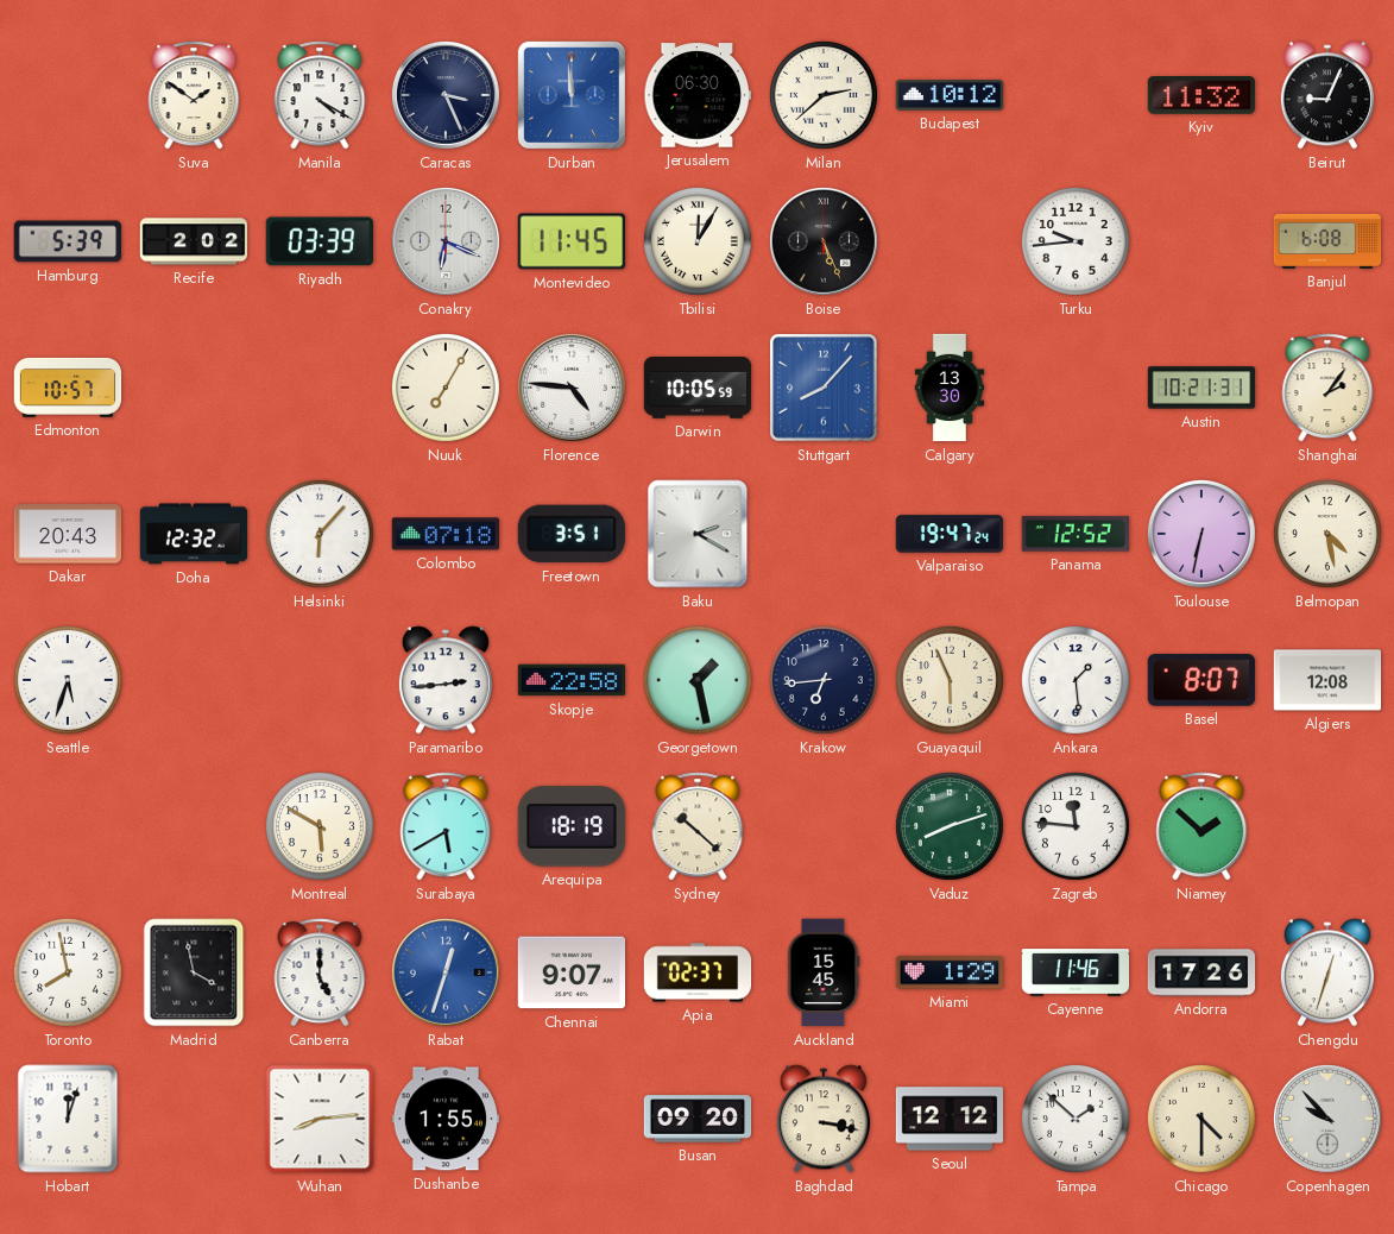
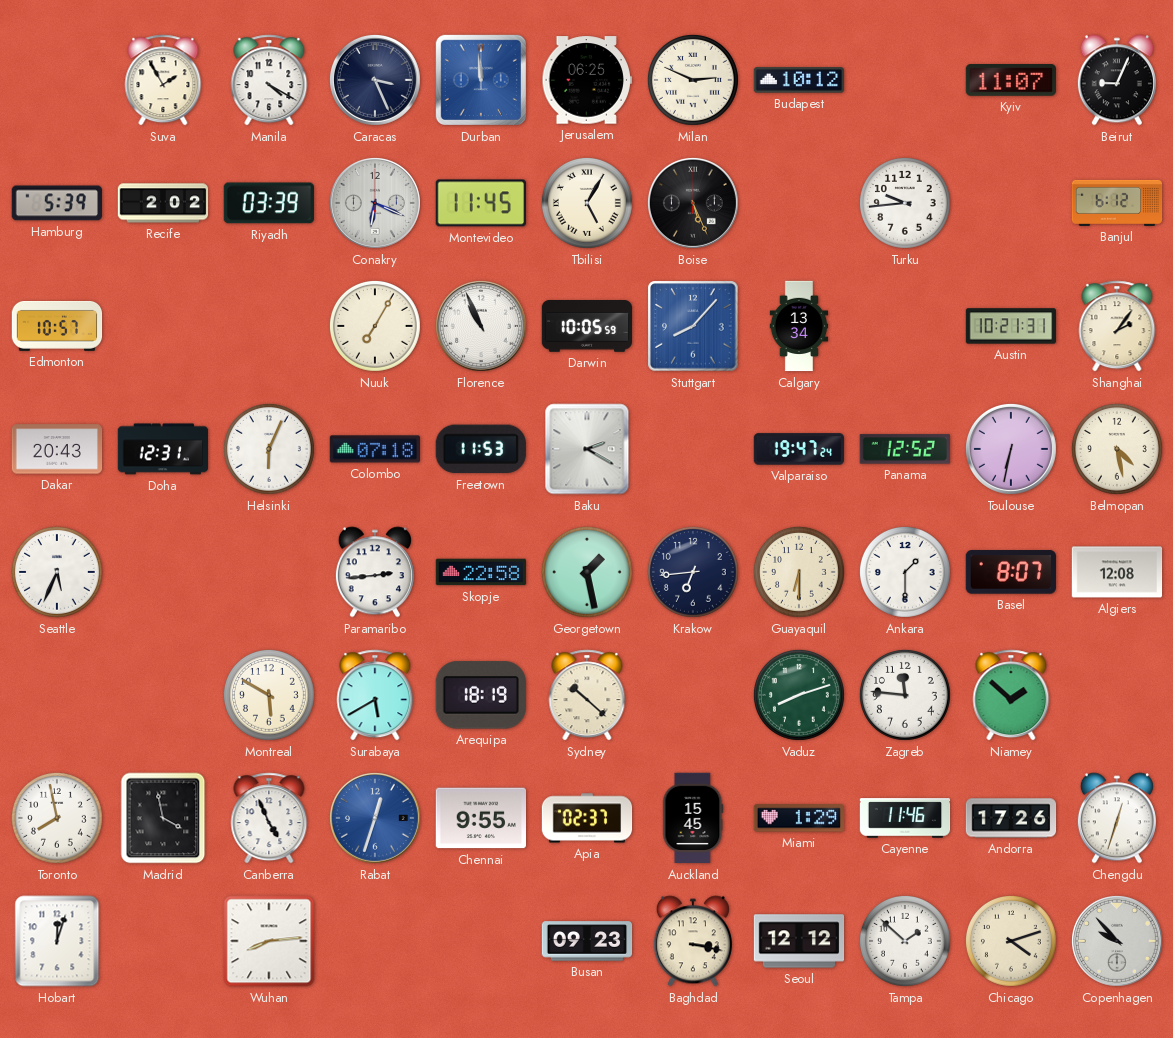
Suva: 1:51 -> 1:55
Jerusalem: 06:30 -> 06:25
Milan: 2:38 -> 2:49
Kyiv: 11:32 -> 11:07
Tbilisi: 12:05 -> 5:05
Banjul: 6:08 -> 6:12
Florence: 4:46 -> 10:56
Calgary: 13:30 -> 13:34
Doha: 12:32 -> 12:31
Helsinki: 6:07 -> 6:04
Freetown: 3:51 -> 11:53
Seattle: 5:33 -> 5:34
Guayaquil: 5:56 -> 6:30
Ankara: 1:29 -> 1:30
Canberra: 5:00 -> 4:56
Chennai: 9:07 -> 9:55
Dushanbe: 1:55 -> none
Busan: 09:20 -> 09:23
Chicago: 4:30 -> 4:12
